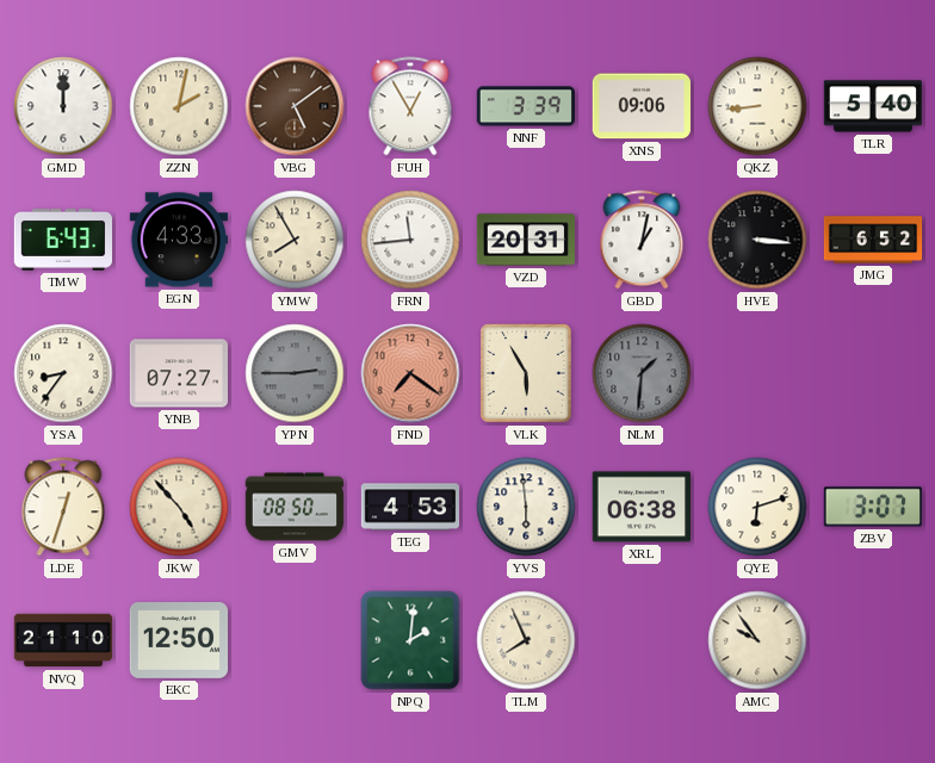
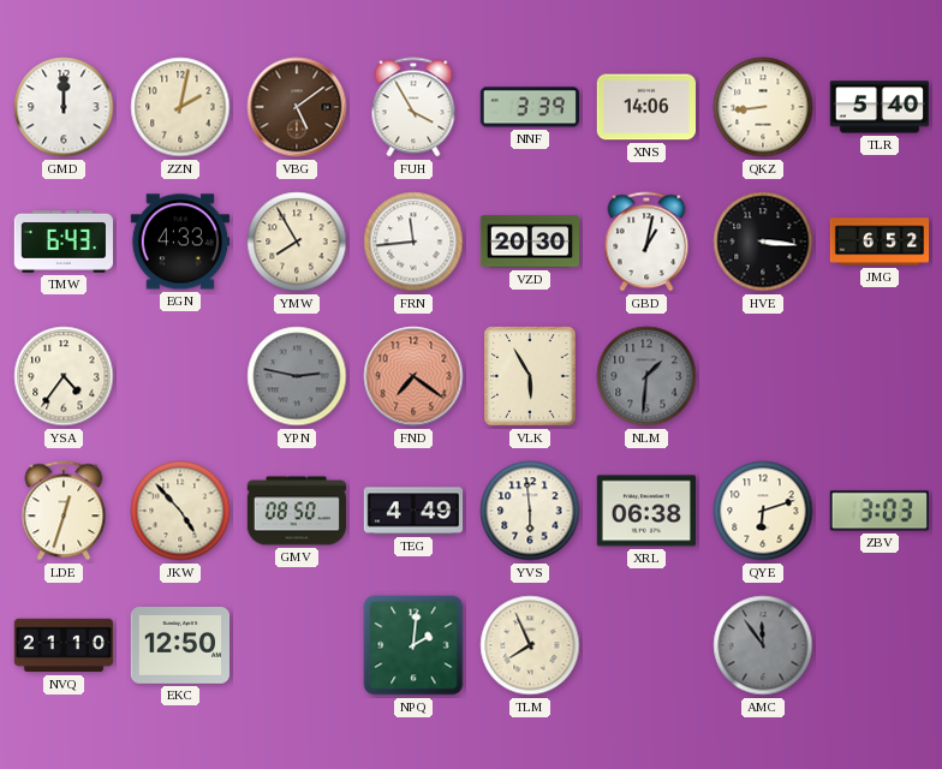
FUH: 12:55 -> 3:55
XNS: 09:06 -> 14:06
VZD: 20:31 -> 20:30
YSA: 8:36 -> 4:36
YNB: 07:27 -> none
YPN: 2:45 -> 2:47
TEG: 4:53 -> 4:49
ZBV: 3:07 -> 3:03
AMC: 9:54 -> 11:54
AMC dial: cream -> grey
